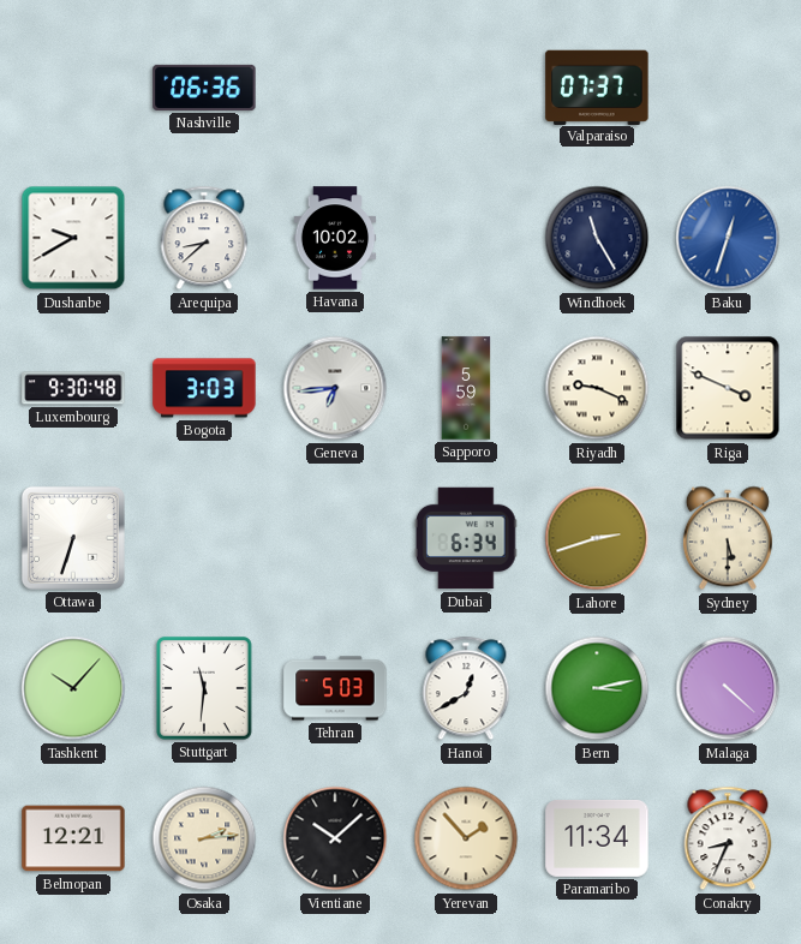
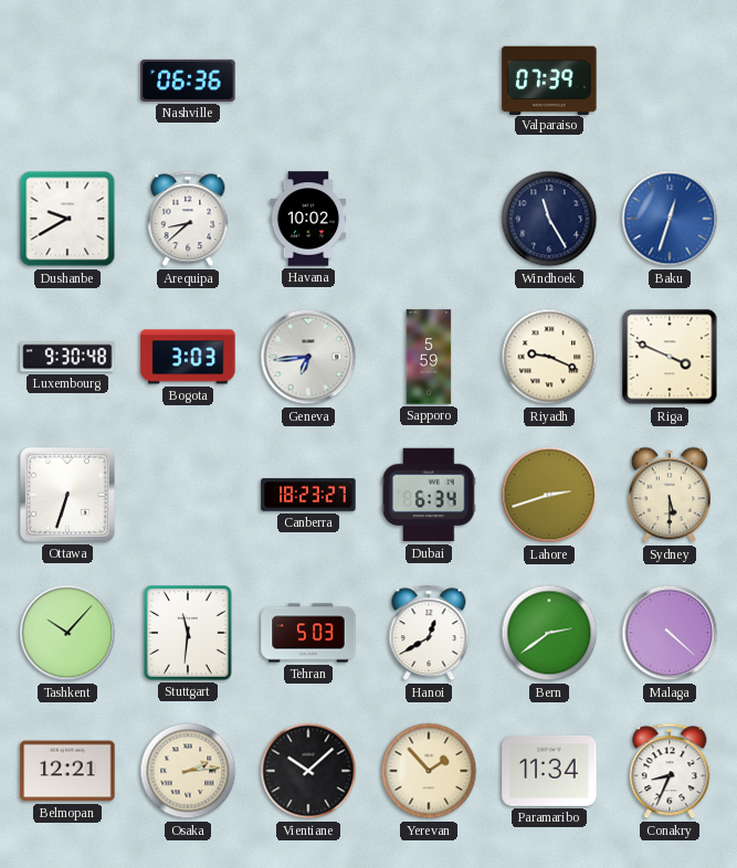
Valparaiso: 07:37 -> 07:39
Canberra: none -> 18:23
Bern: 3:13 -> 2:39
